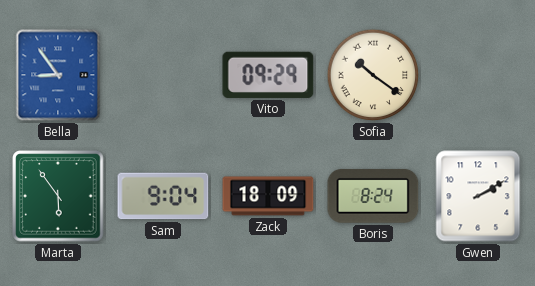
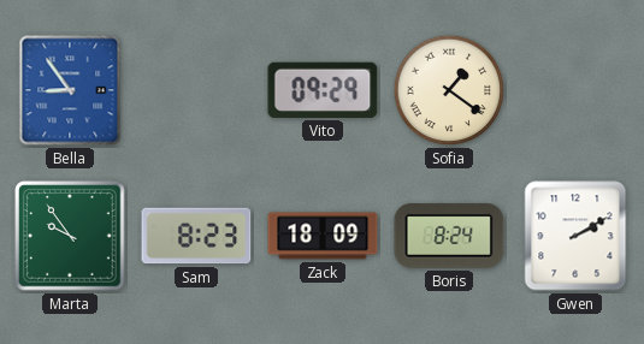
Sofia: 10:21 -> 1:21
Marta: 5:54 -> 9:54
Sam: 9:04 -> 8:23
